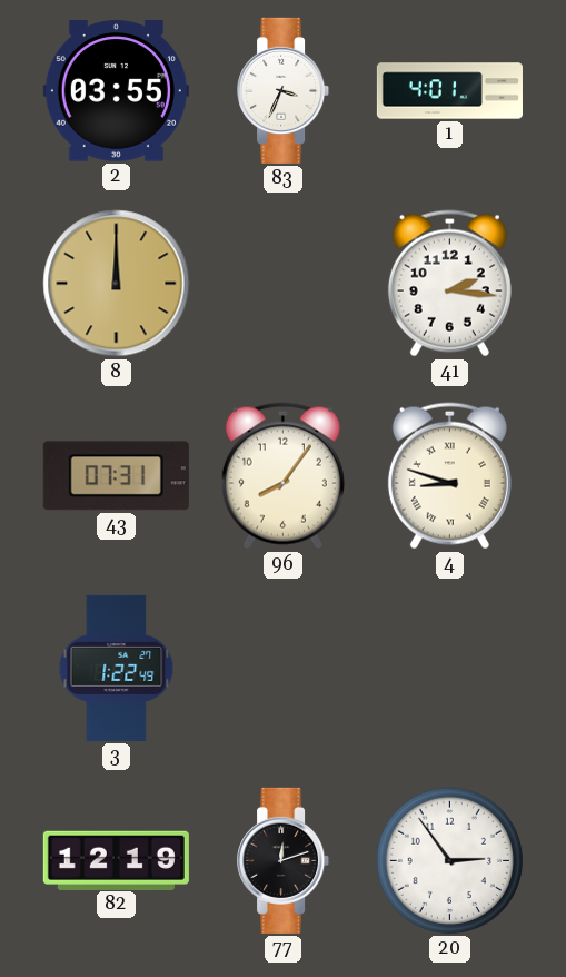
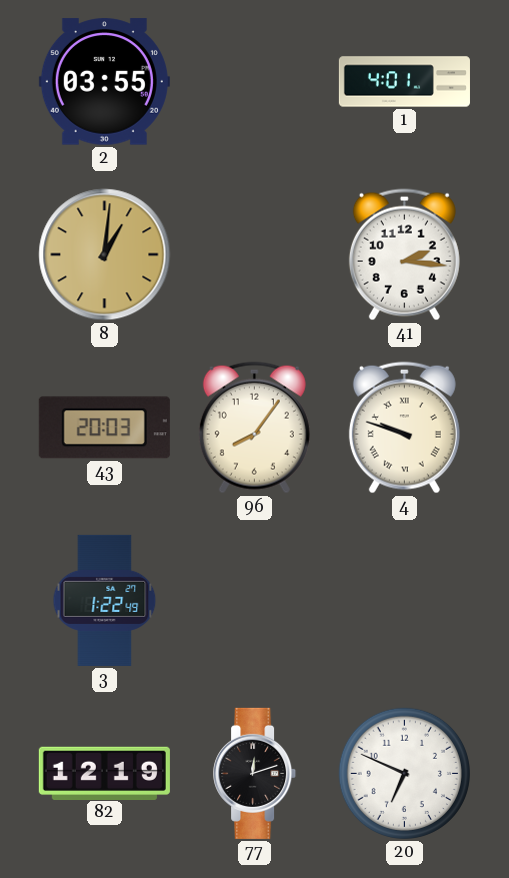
83: 3:34 -> none
8: 12:00 -> 1:01
43: 07:31 -> 20:03
4: 8:48 -> 9:48
20: 2:54 -> 6:49
